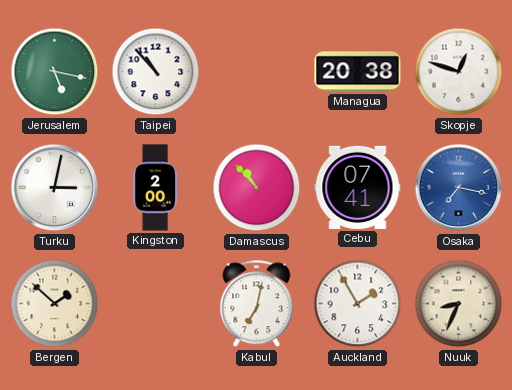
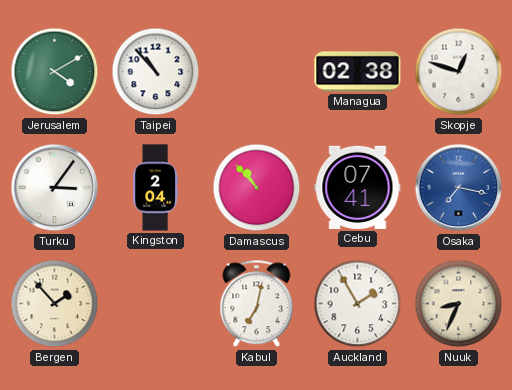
Jerusalem: 5:17 -> 4:10
Managua: 20:38 -> 02:38
Turku: 3:02 -> 3:06
Kingston: 2:00 -> 2:04
Bergen: 1:52 -> 1:53
